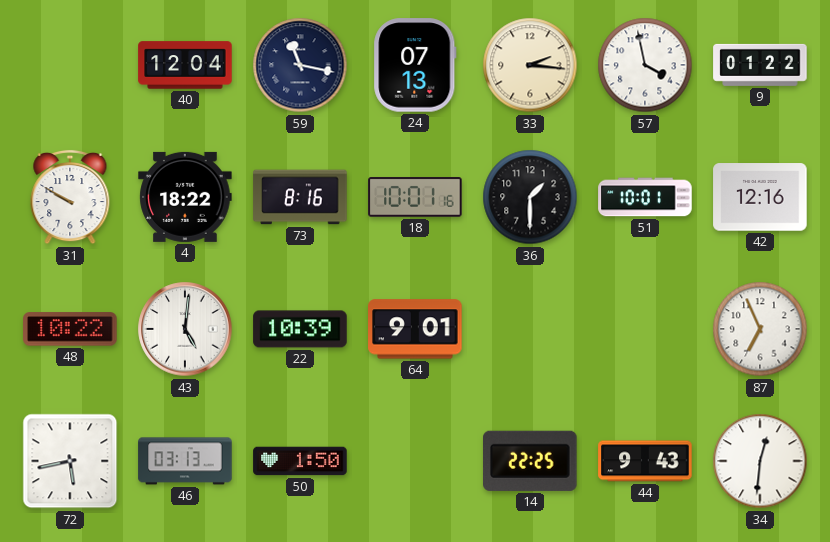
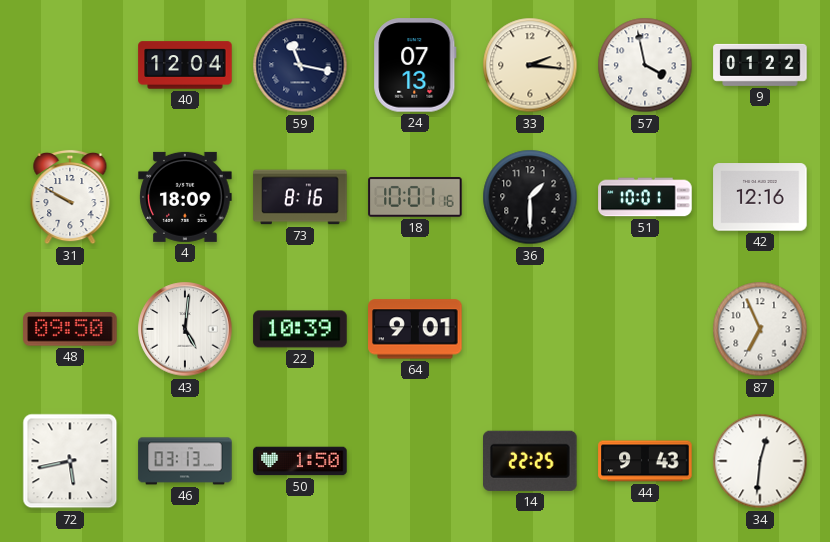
4: 18:22 -> 18:09
48: 10:22 -> 09:50
